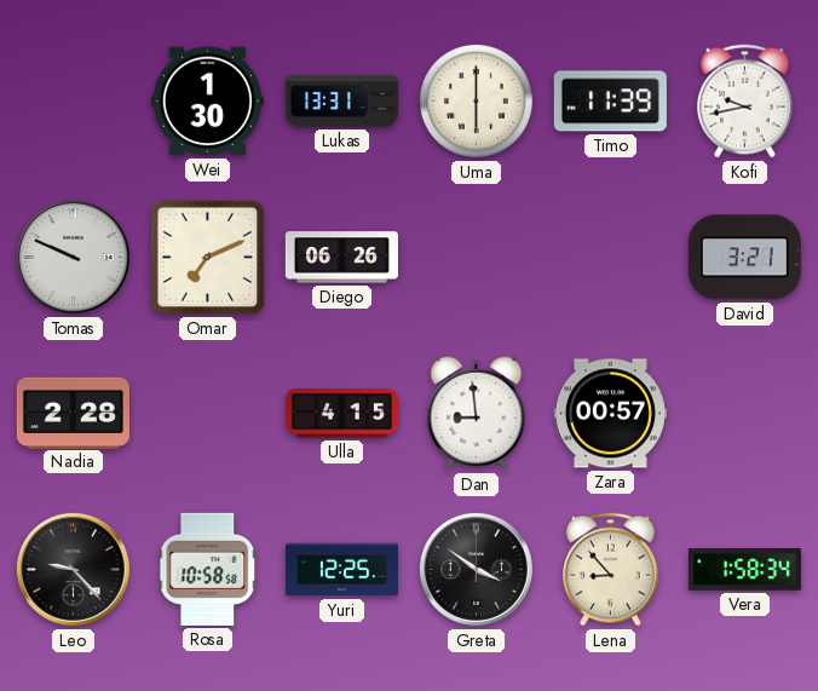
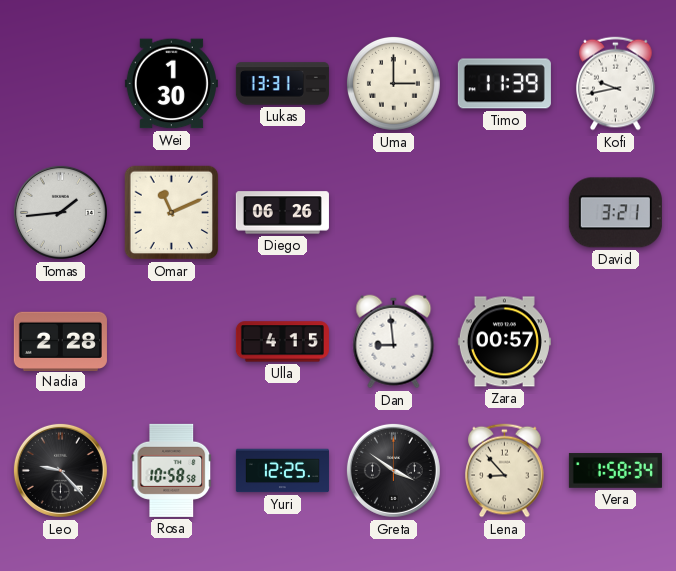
Uma: 6:00 -> 3:00
Tomas: 9:49 -> 1:44
Omar: 7:11 -> 11:11
